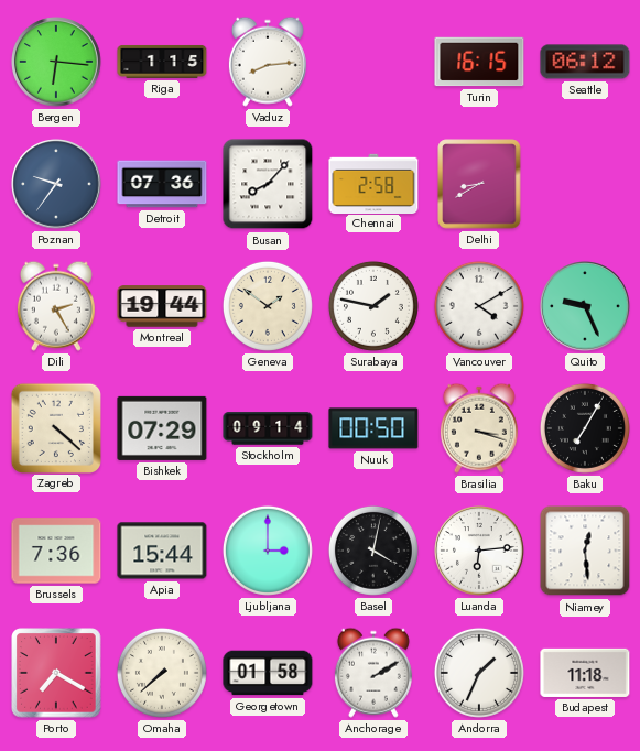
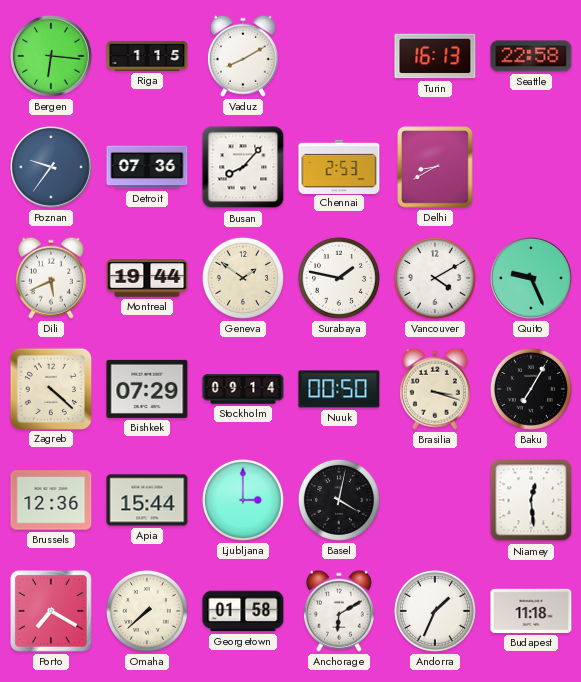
Vaduz: 8:14 -> 8:10
Turin: 16:15 -> 16:13
Seattle: 06:12 -> 22:58
Chennai: 2:58 -> 2:53
Dili: 2:25 -> 5:41
Brussels: 7:36 -> 12:36
Luanda: 6:14 -> none
Anchorage: 2:10 -> 6:10
